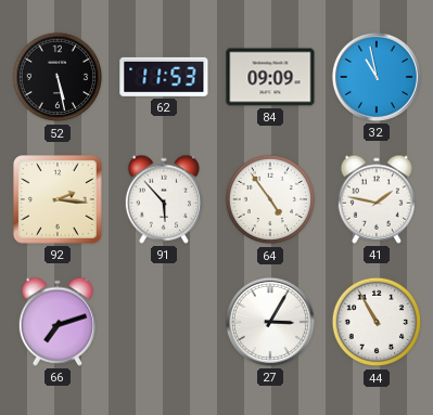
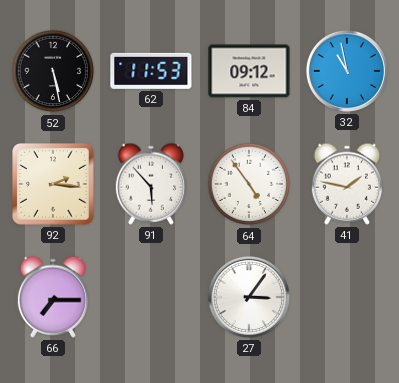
84: 09:09 -> 09:12
66: 7:12 -> 7:15
27: 3:05 -> 3:06
44: 10:55 -> none
